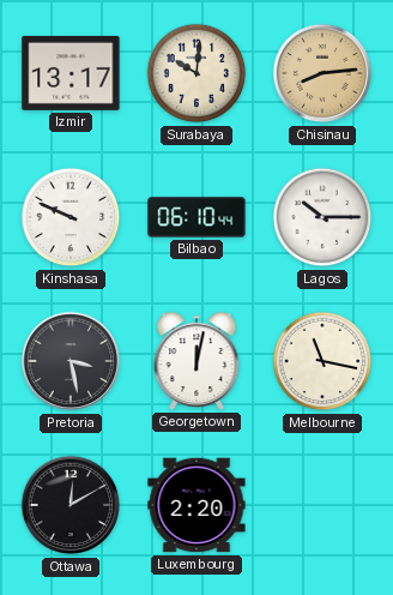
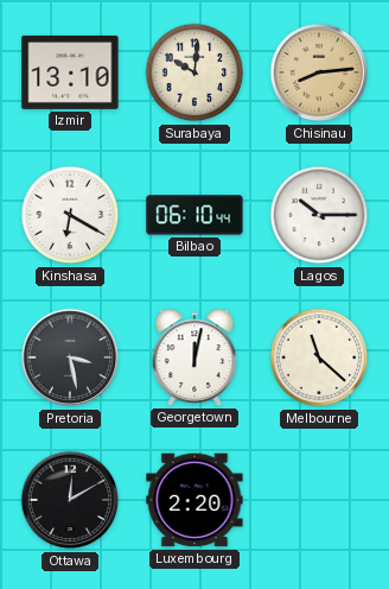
Izmir: 13:17 -> 13:10
Kinshasa: 9:49 -> 6:20
Melbourne: 11:17 -> 11:22
